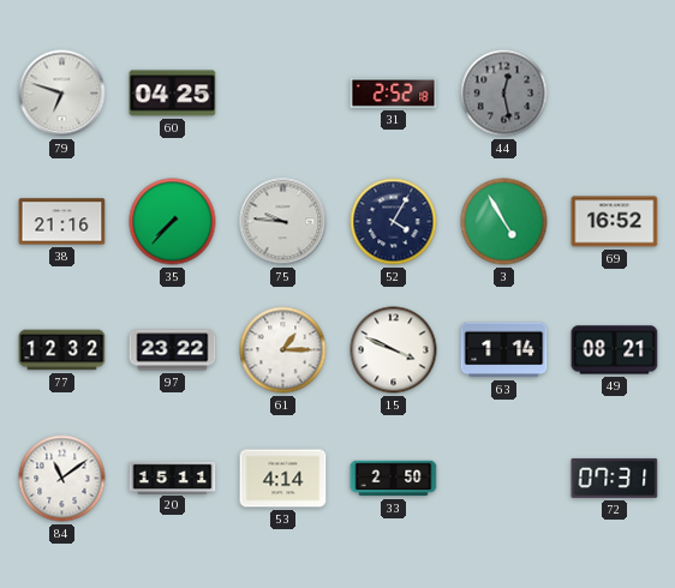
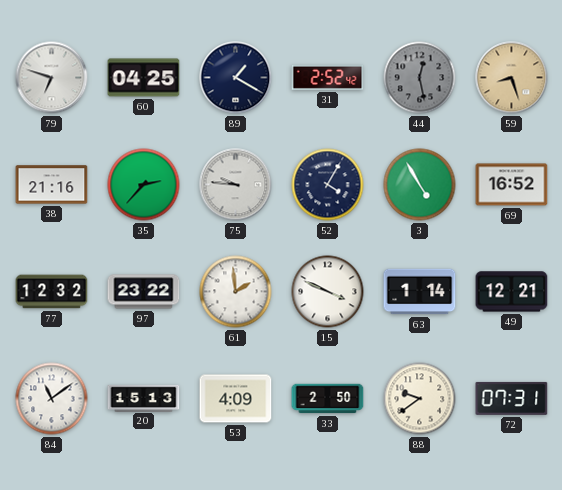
89: none -> 1:20
31: 2:52:18 -> 2:52:42
59: none -> 8:27
35: 7:37 -> 2:37
61: 1:15 -> 1:59
49: 08:21 -> 12:21
20: 15:11 -> 15:13
53: 4:14 -> 4:09
88: none -> 9:39
